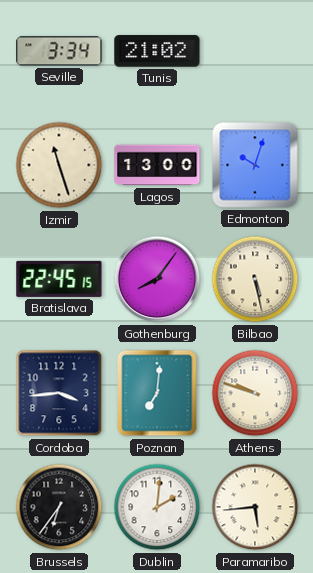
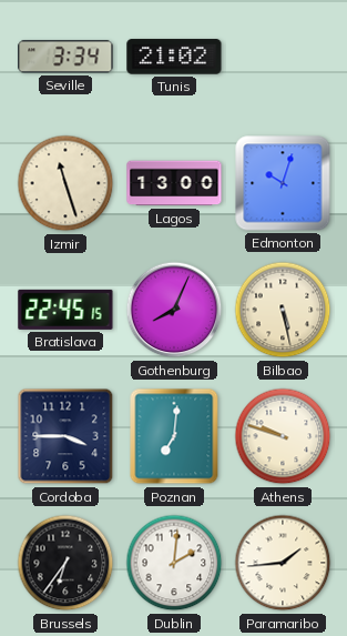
Gothenburg: 8:06 -> 8:04
Cordoba: 3:44 -> 3:45
Paramaribo: 5:44 -> 1:44
